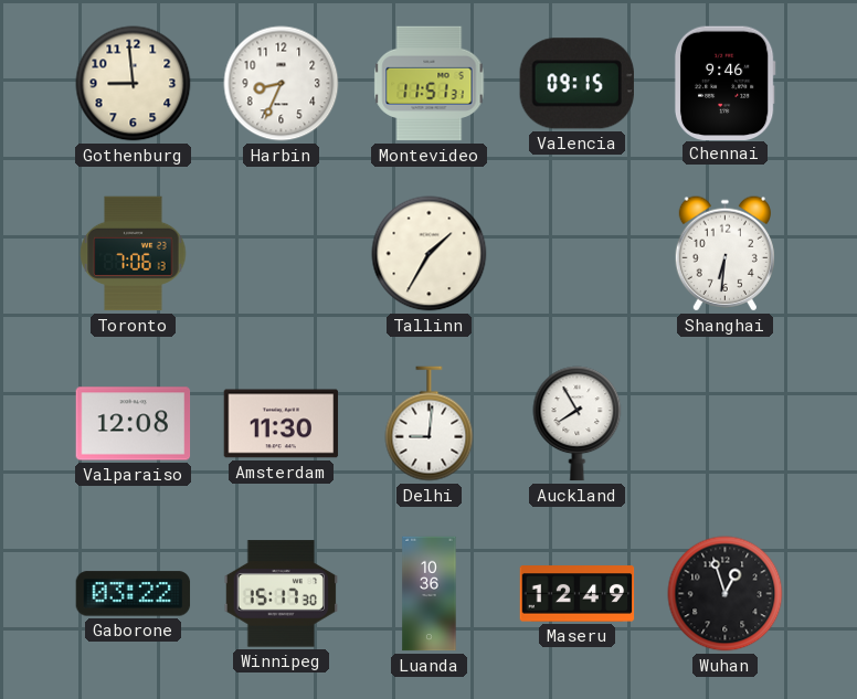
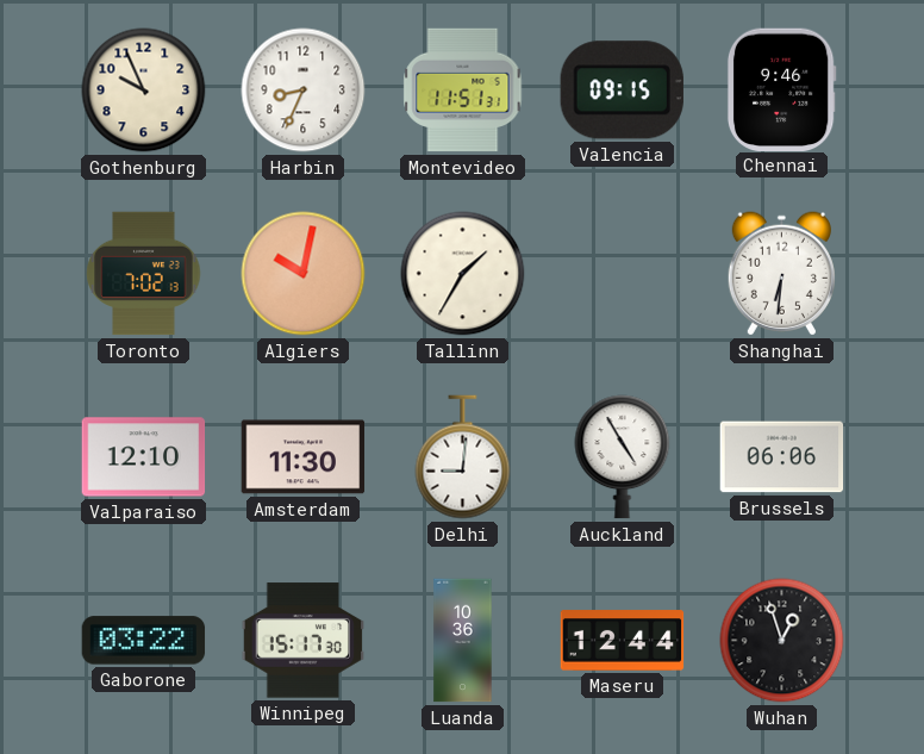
Gothenburg: 8:59 -> 9:56
Toronto: 7:06 -> 7:02
Algiers: none -> 10:02
Valparaiso: 12:08 -> 12:10
Auckland: 7:55 -> 4:55
Brussels: none -> 06:06
Maseru: 12:49 -> 12:44
